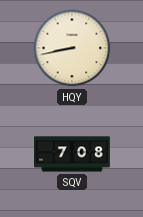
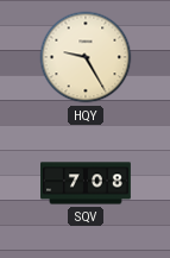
HQY: 8:43 -> 9:25
